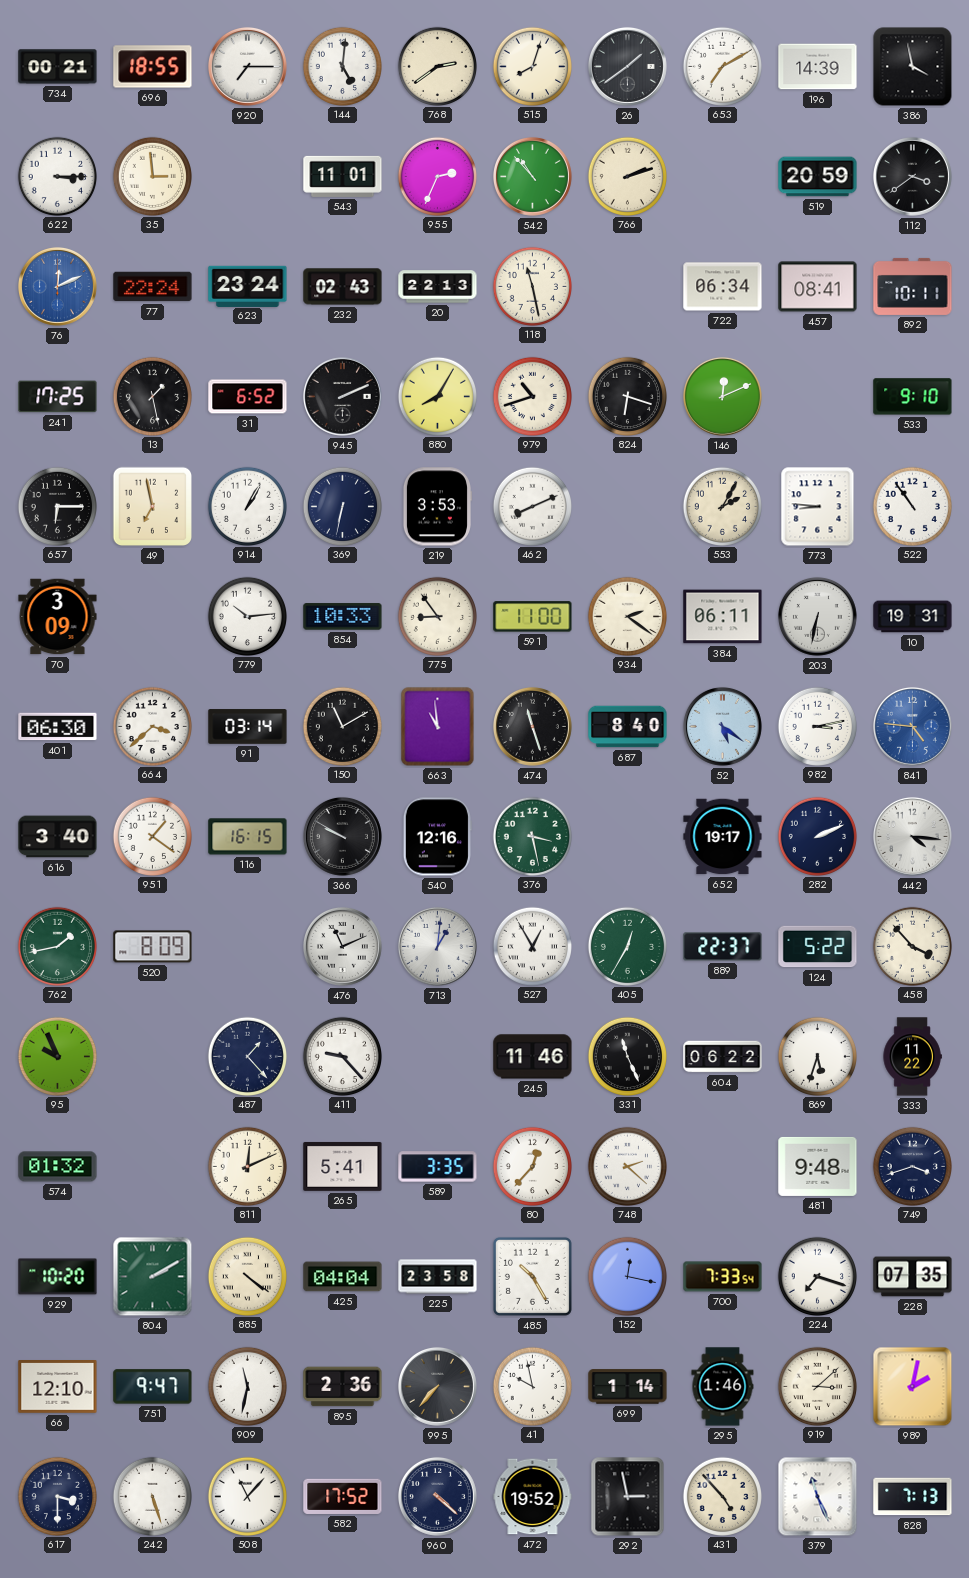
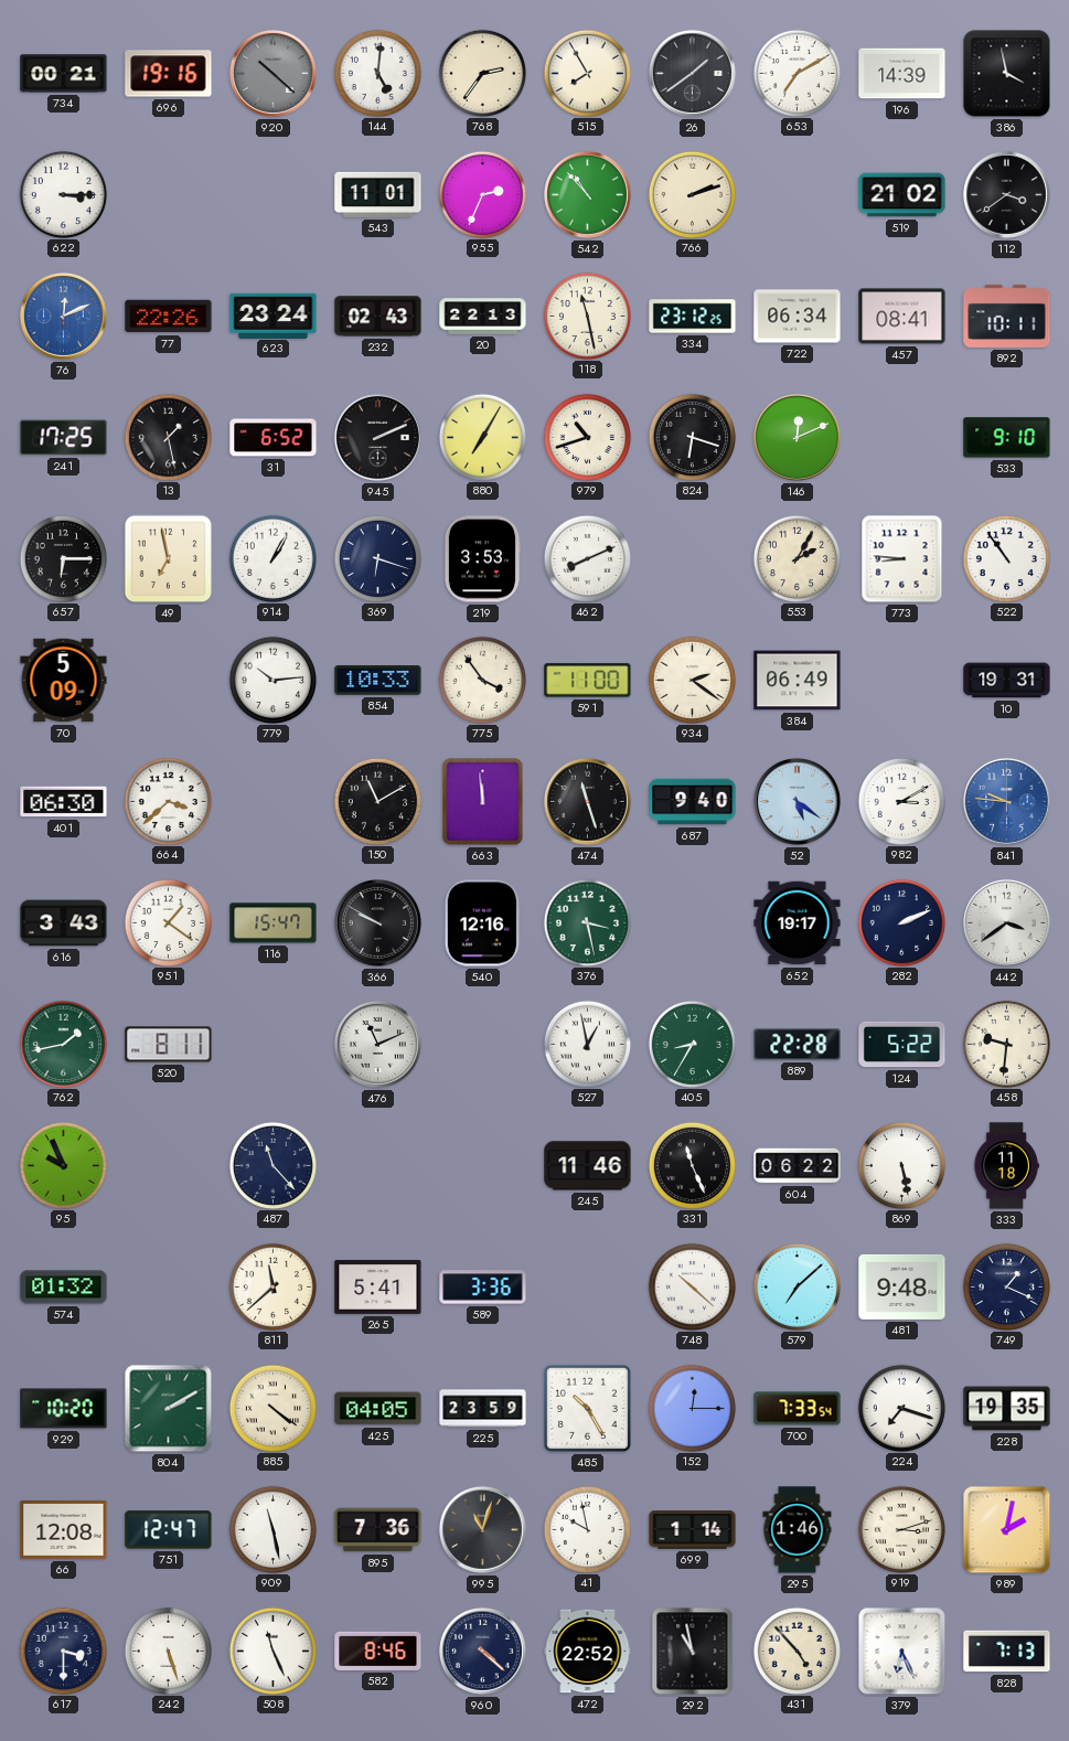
696: 18:55 -> 19:16
920: 7:15 -> 10:22
920 dial: white -> grey
768: 2:39 -> 2:36
515: 8:03 -> 7:55
35: 2:59 -> none
519: 20:59 -> 21:02
77: 22:24 -> 22:26
334: none -> 23:12
880: 8:05 -> 7:05
369: 6:32 -> 6:18
70: 3:09 -> 5:09
775: 8:54 -> 3:54
384: 06:11 -> 06:49
203: 6:32 -> none
91: 03:14 -> none
663: 10:59 -> 11:59
687: 8:40 -> 9:40
982: 3:13 -> 3:10
841: 4:46 -> 9:46
616: 3:40 -> 3:43
116: 16:15 -> 15:47
442: 4:16 -> 3:39
520: 8:09 -> 8:11
713: 1:01 -> none
527: 12:55 -> 12:58
405: 12:35 -> 8:35
889: 22:37 -> 22:28
458: 3:53 -> 9:31
487: 1:23 -> 11:23
411: 9:23 -> none
869: 5:33 -> 5:28
333: 11:22 -> 11:18
811: 12:11 -> 11:38
589: 3:35 -> 3:36
80: 12:37 -> none
748: 2:22 -> 10:22
579: none -> 7:08
749: 3:42 -> 1:19
425: 04:04 -> 04:05
225: 23:58 -> 23:59
152: 12:17 -> 12:15
228: 07:35 -> 19:35
66: 12:10 -> 12:08
751: 9:47 -> 12:47
909: 11:32 -> 11:28
895: 2:36 -> 7:36
995: 7:37 -> 11:03
919: 3:08 -> 3:12
508: 11:07 -> 11:26
582: 17:52 -> 8:46
472: 19:52 -> 22:52
292: 2:58 -> 10:58
379: 11:26 -> 6:26
